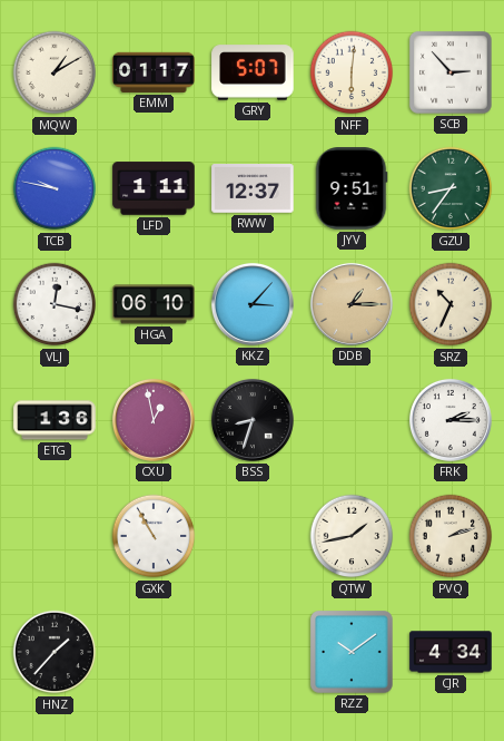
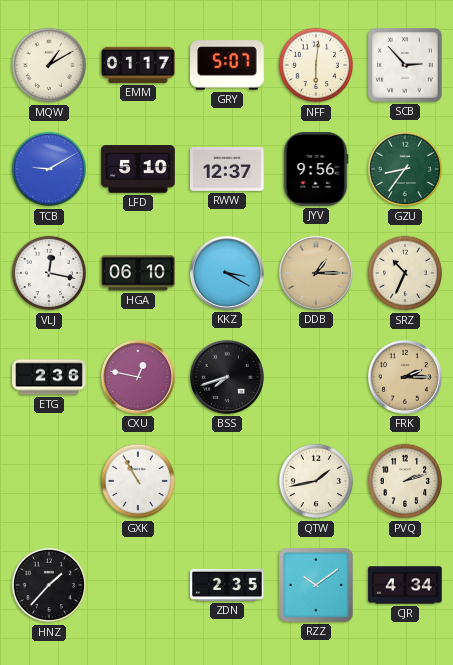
TCB: 9:47 -> 9:10
LFD: 1:11 -> 5:10
JYV: 9:51 -> 9:56
KKZ: 3:07 -> 3:20
ETG: 1:36 -> 2:36
CXU: 12:58 -> 12:47
BSS: 8:33 -> 7:42
FRK dial: white -> champagne
ZDN: none -> 2:35
